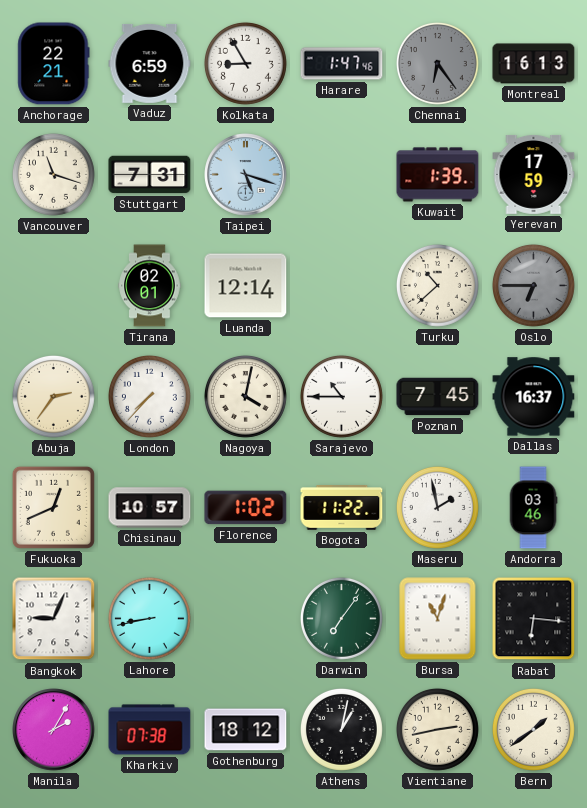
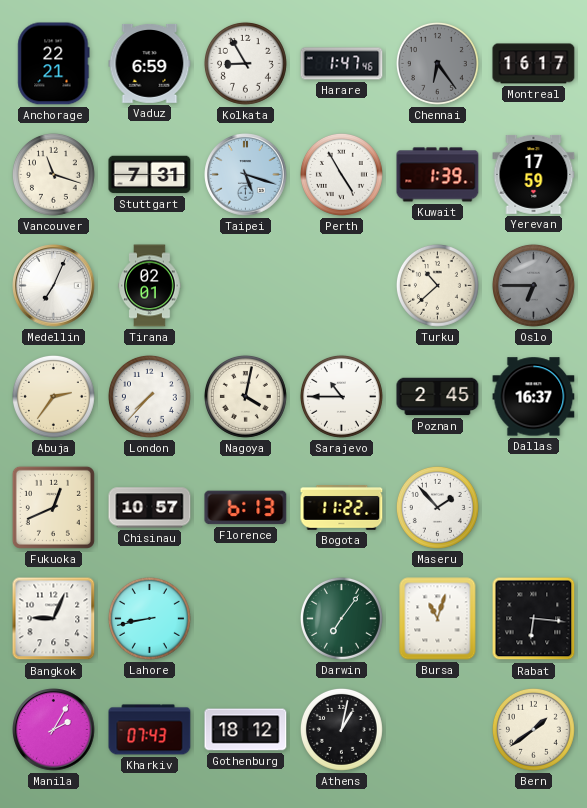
Montreal: 16:13 -> 16:17
Perth: none -> 4:55
Medellin: none -> 7:04
Luanda: 12:14 -> none
Poznan: 7:45 -> 2:45
Florence: 1:02 -> 6:13
Maseru: 1:58 -> 1:53
Andorra: 03:46 -> none
Kharkiv: 07:38 -> 07:43
Vientiane: 2:43 -> none
